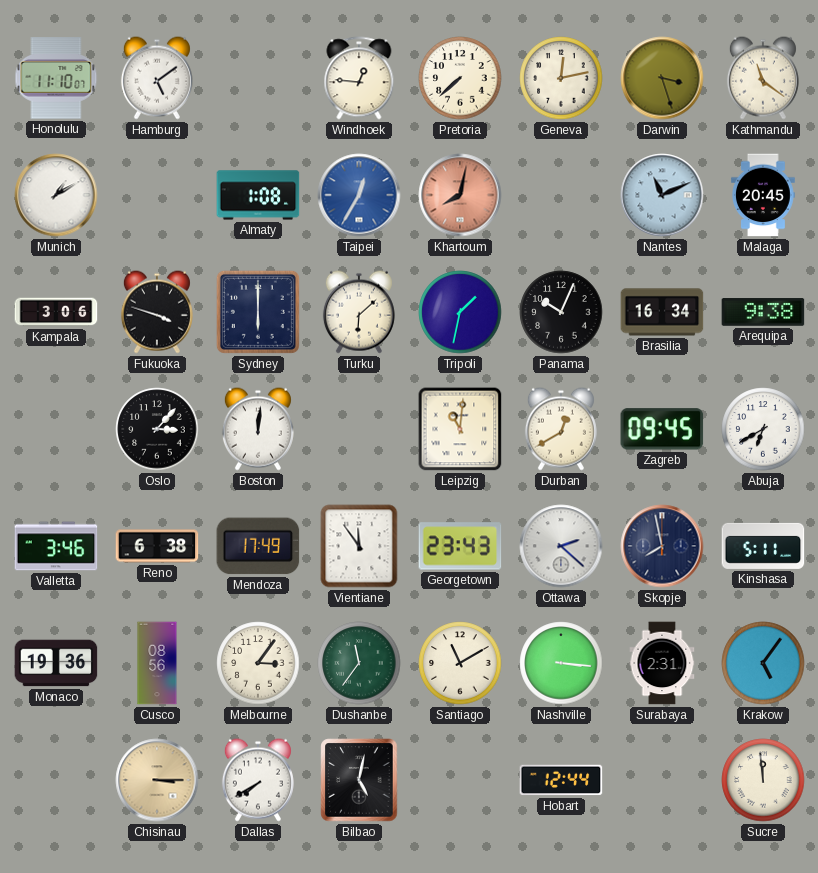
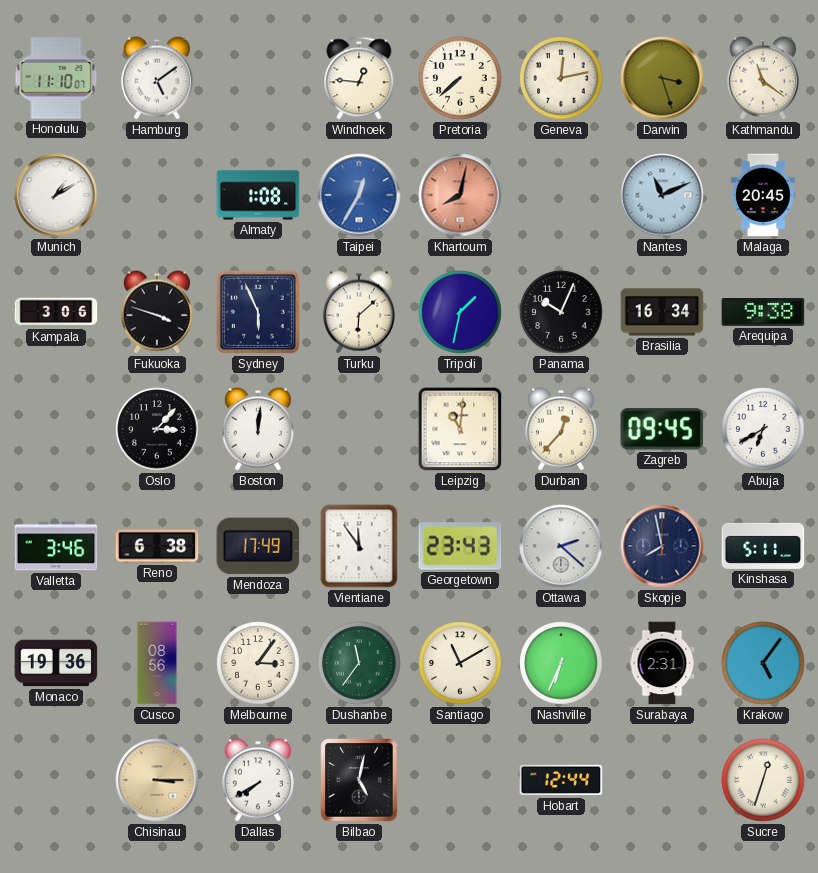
Sydney: 6:00 -> 5:56
Durban: 12:40 -> 12:37
Nashville: 3:16 -> 6:34
Sucre: 11:59 -> 12:33
